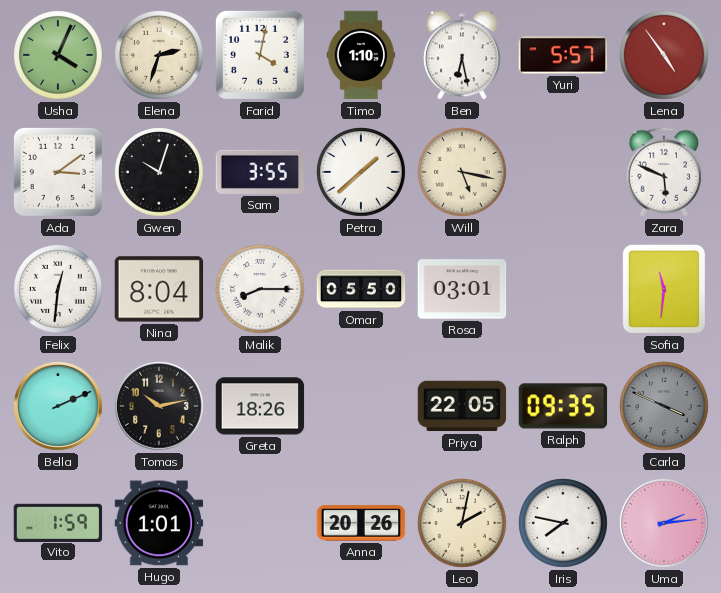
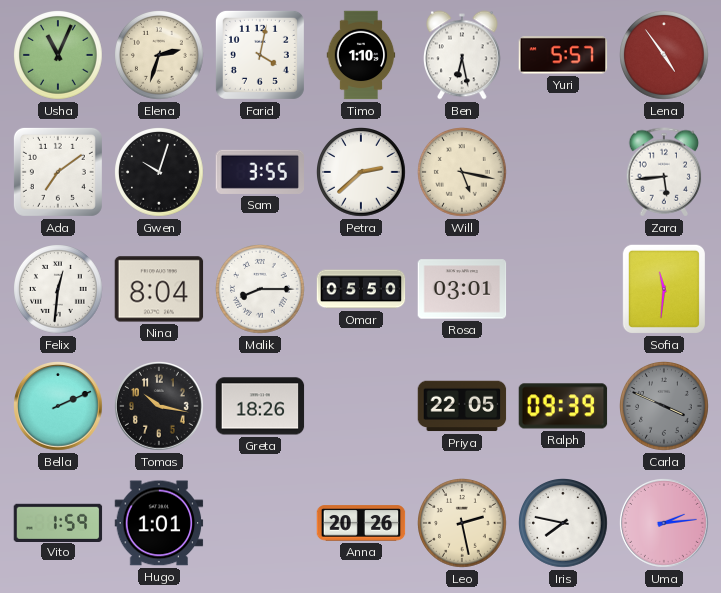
Usha: 4:04 -> 11:04
Ada: 3:09 -> 7:09
Petra: 1:38 -> 2:38
Zara: 5:49 -> 5:44
Tomas: 10:13 -> 10:17
Ralph: 09:35 -> 09:39
Leo: 2:02 -> 2:28
